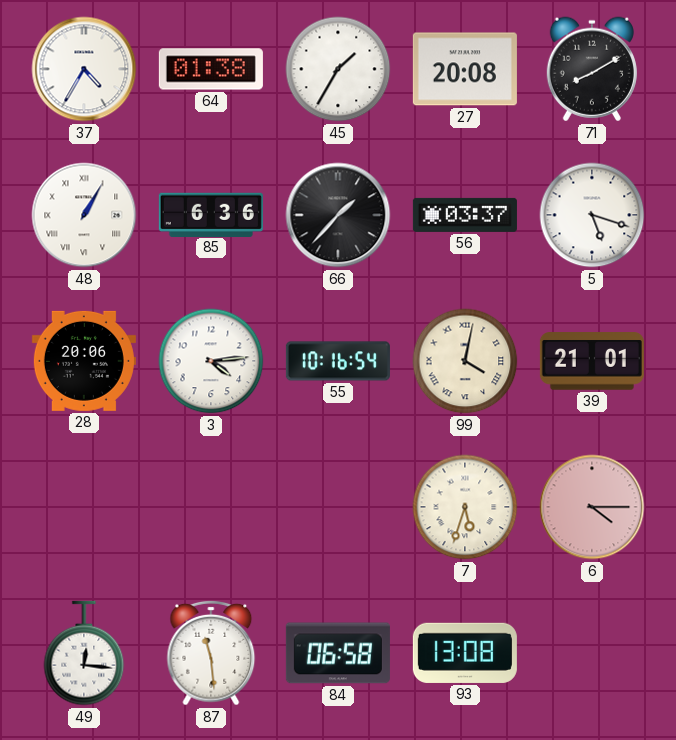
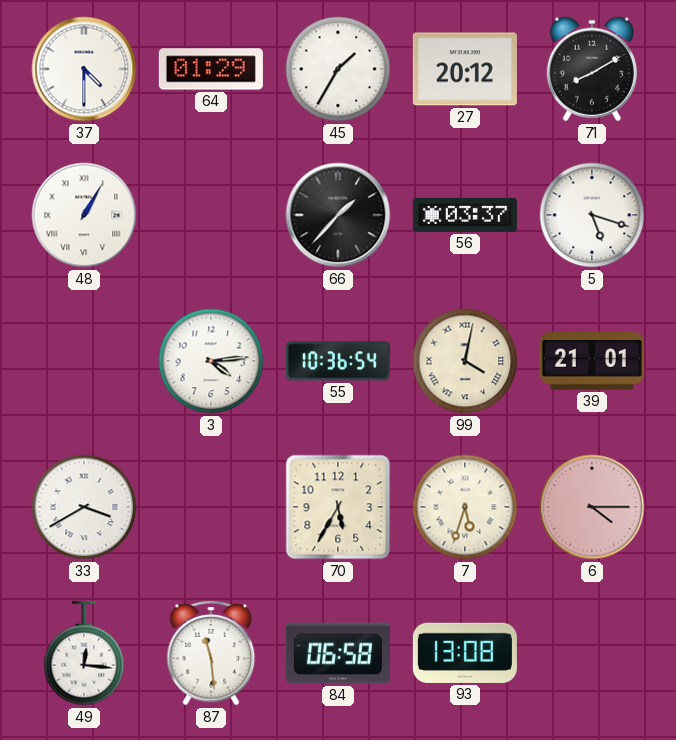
37: 4:35 -> 4:30
64: 01:38 -> 01:29
27: 20:08 -> 20:12
85: 6:36 -> none
28: 20:06 -> none
55: 10:16 -> 10:36
33: none -> 3:40
70: none -> 5:35
